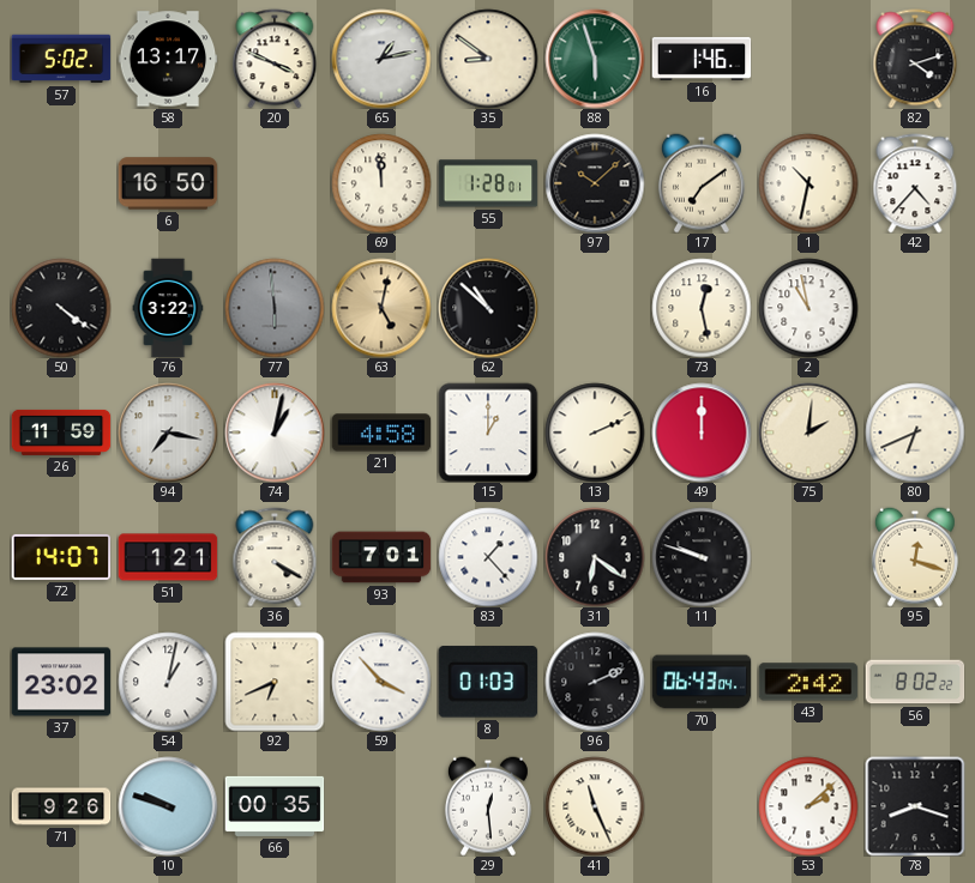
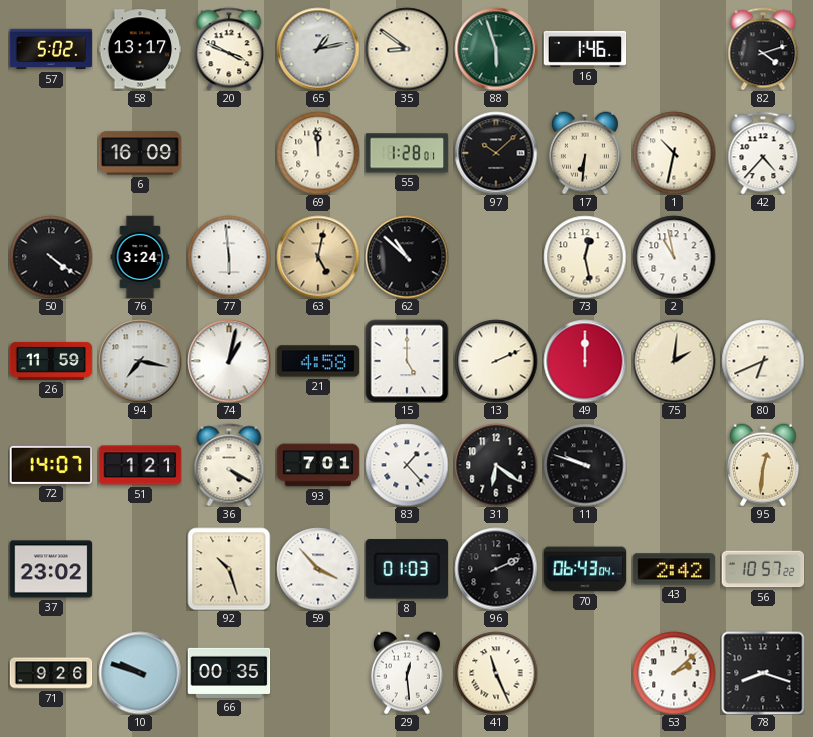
6: 16:50 -> 16:09
17: 7:09 -> 6:31
76: 3:22 -> 3:24
77 dial: grey -> white
15: 1:00 -> 5:00
95: 12:18 -> 12:31
54: 1:02 -> none
92: 6:41 -> 10:27
56: 8:02 -> 10:57
